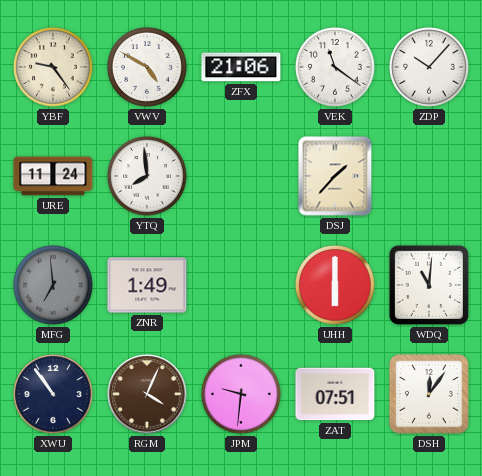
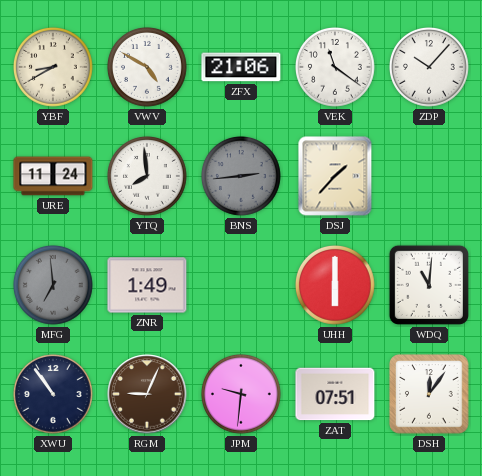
YBF: 9:24 -> 8:40
BNS: none -> 2:44
RGM: 4:04 -> 9:04
